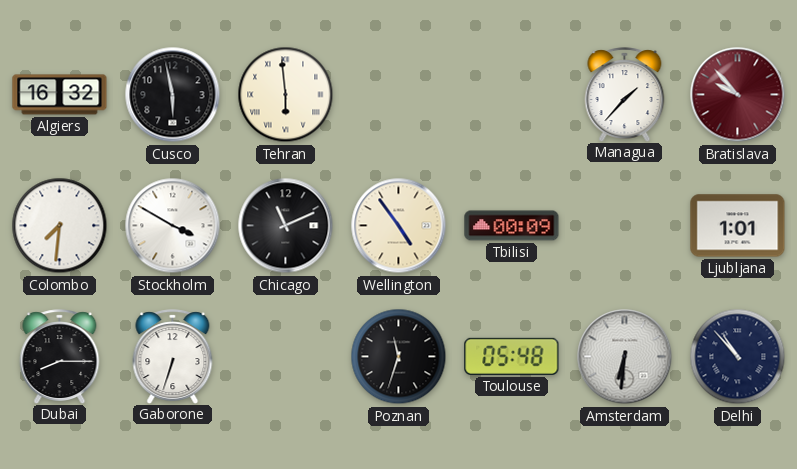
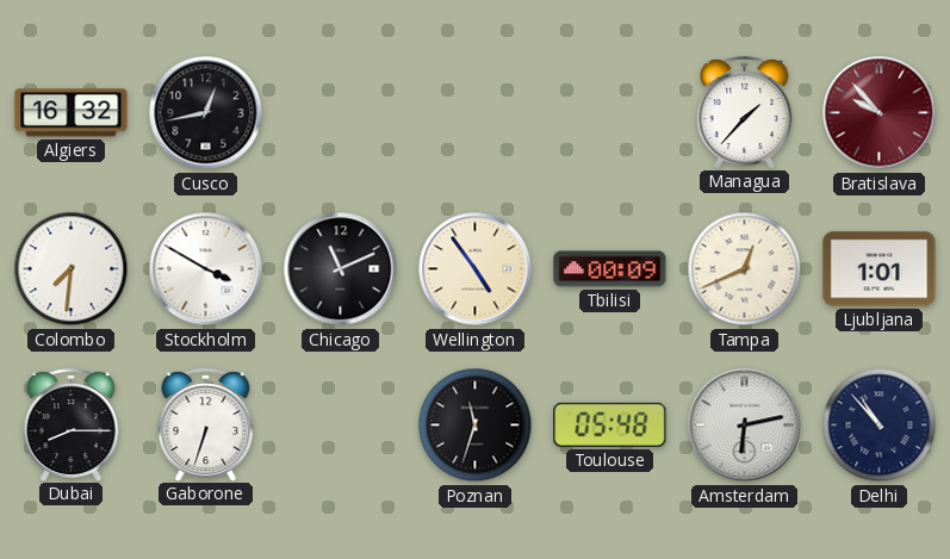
Cusco: 5:58 -> 12:43
Tehran: 5:59 -> none
Tampa: none -> 12:41
Amsterdam: 6:31 -> 6:13
